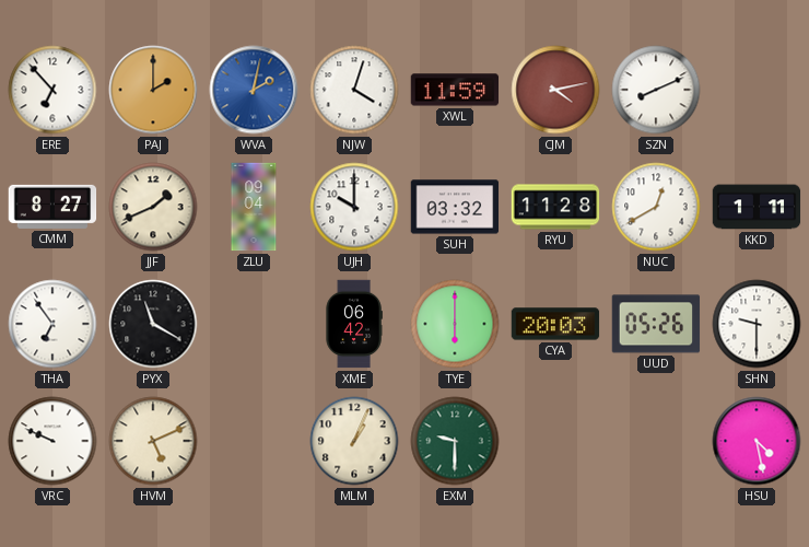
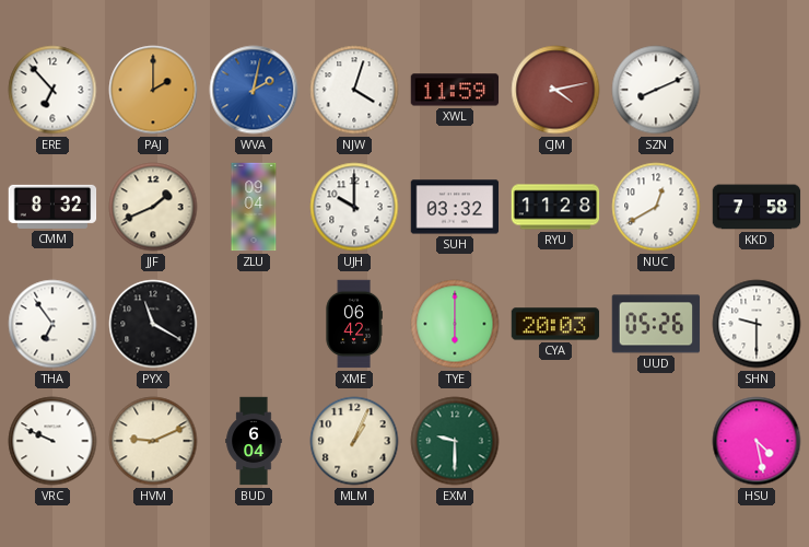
CMM: 8:27 -> 8:32
KKD: 1:11 -> 7:58
HVM: 5:11 -> 9:11
BUD: none -> 6:04
